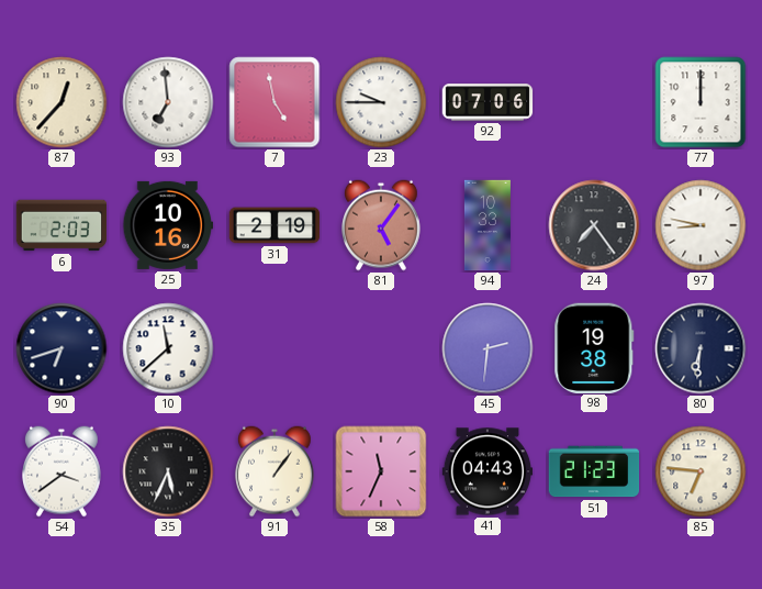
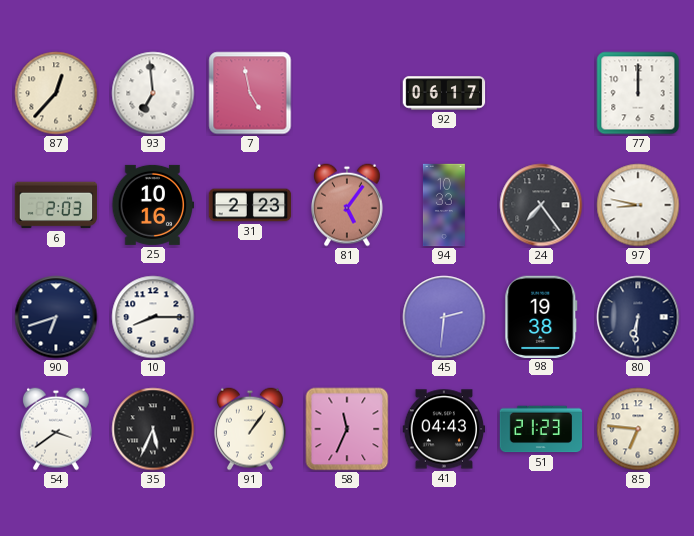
23: 9:45 -> none
92: 07:06 -> 06:17
31: 2:19 -> 2:23
10: 11:38 -> 8:15
